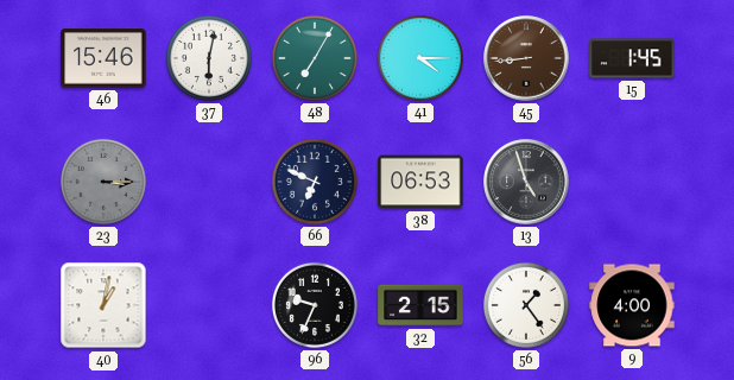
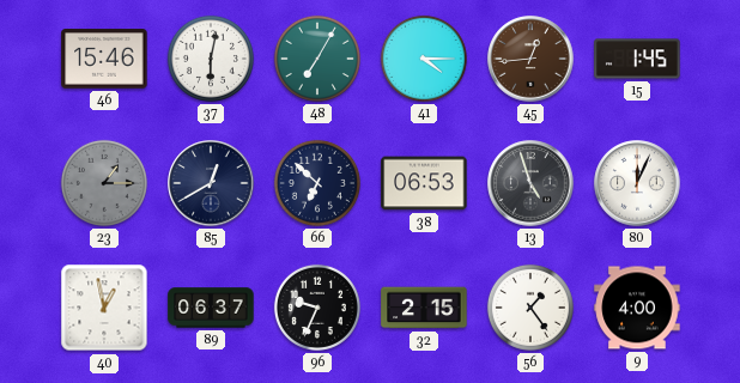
45: 8:44 -> 12:44
23: 3:15 -> 1:15
85: none -> 12:40
66: 6:49 -> 6:52
80: none -> 12:04
40: 1:02 -> 12:58
89: none -> 06:37
